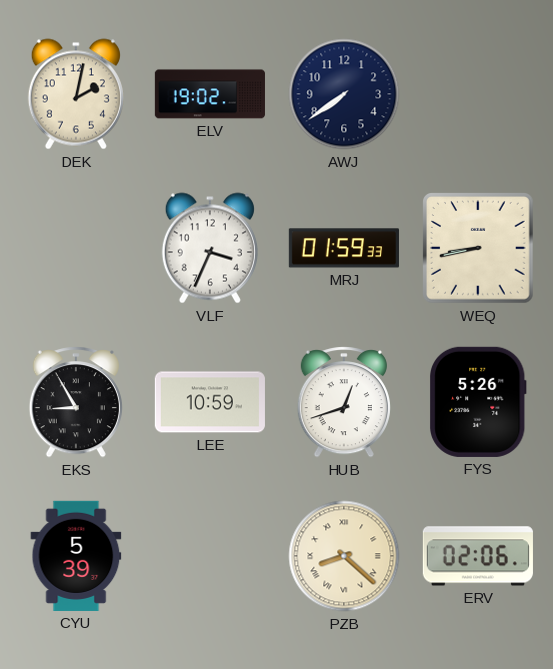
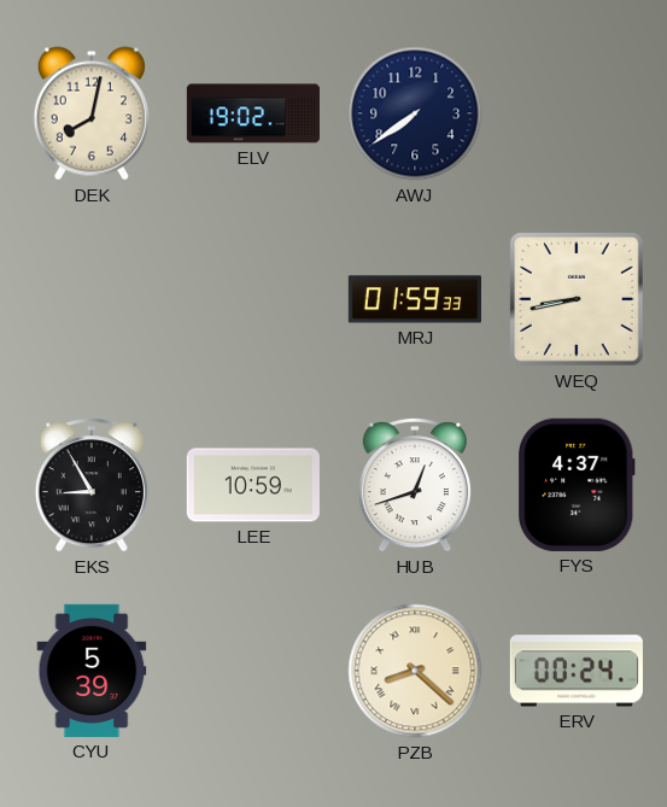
DEK: 2:02 -> 8:02
VLF: 3:34 -> none
FYS: 5:26 -> 4:37
ERV: 02:06 -> 00:24
